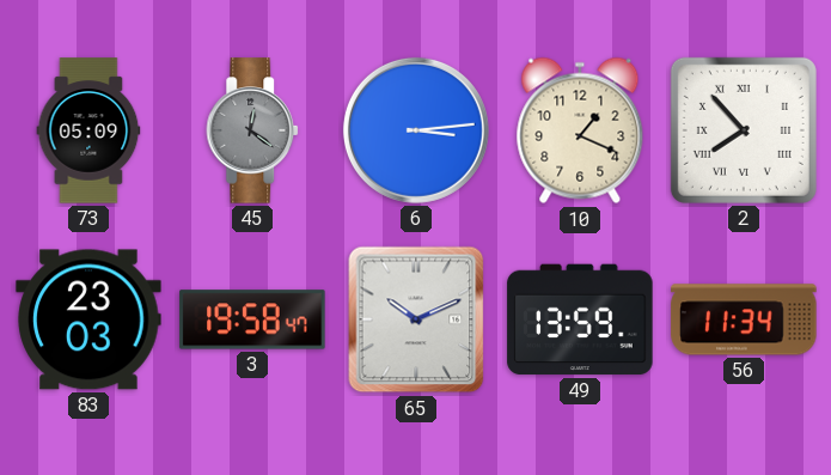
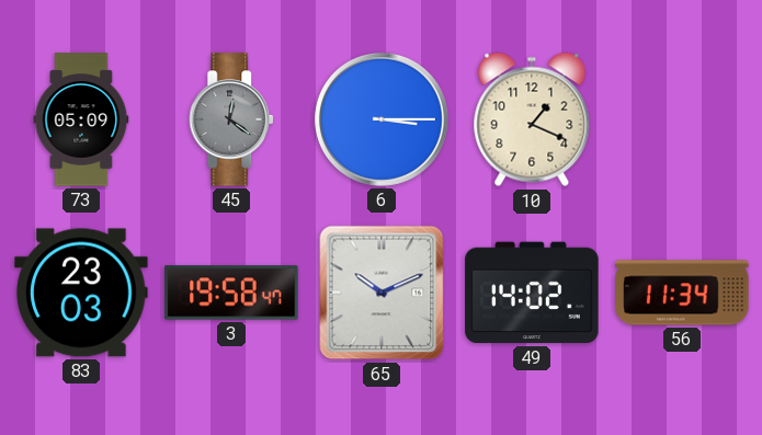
6: 3:14 -> 3:15
2: 7:53 -> none
49: 13:59 -> 14:02
